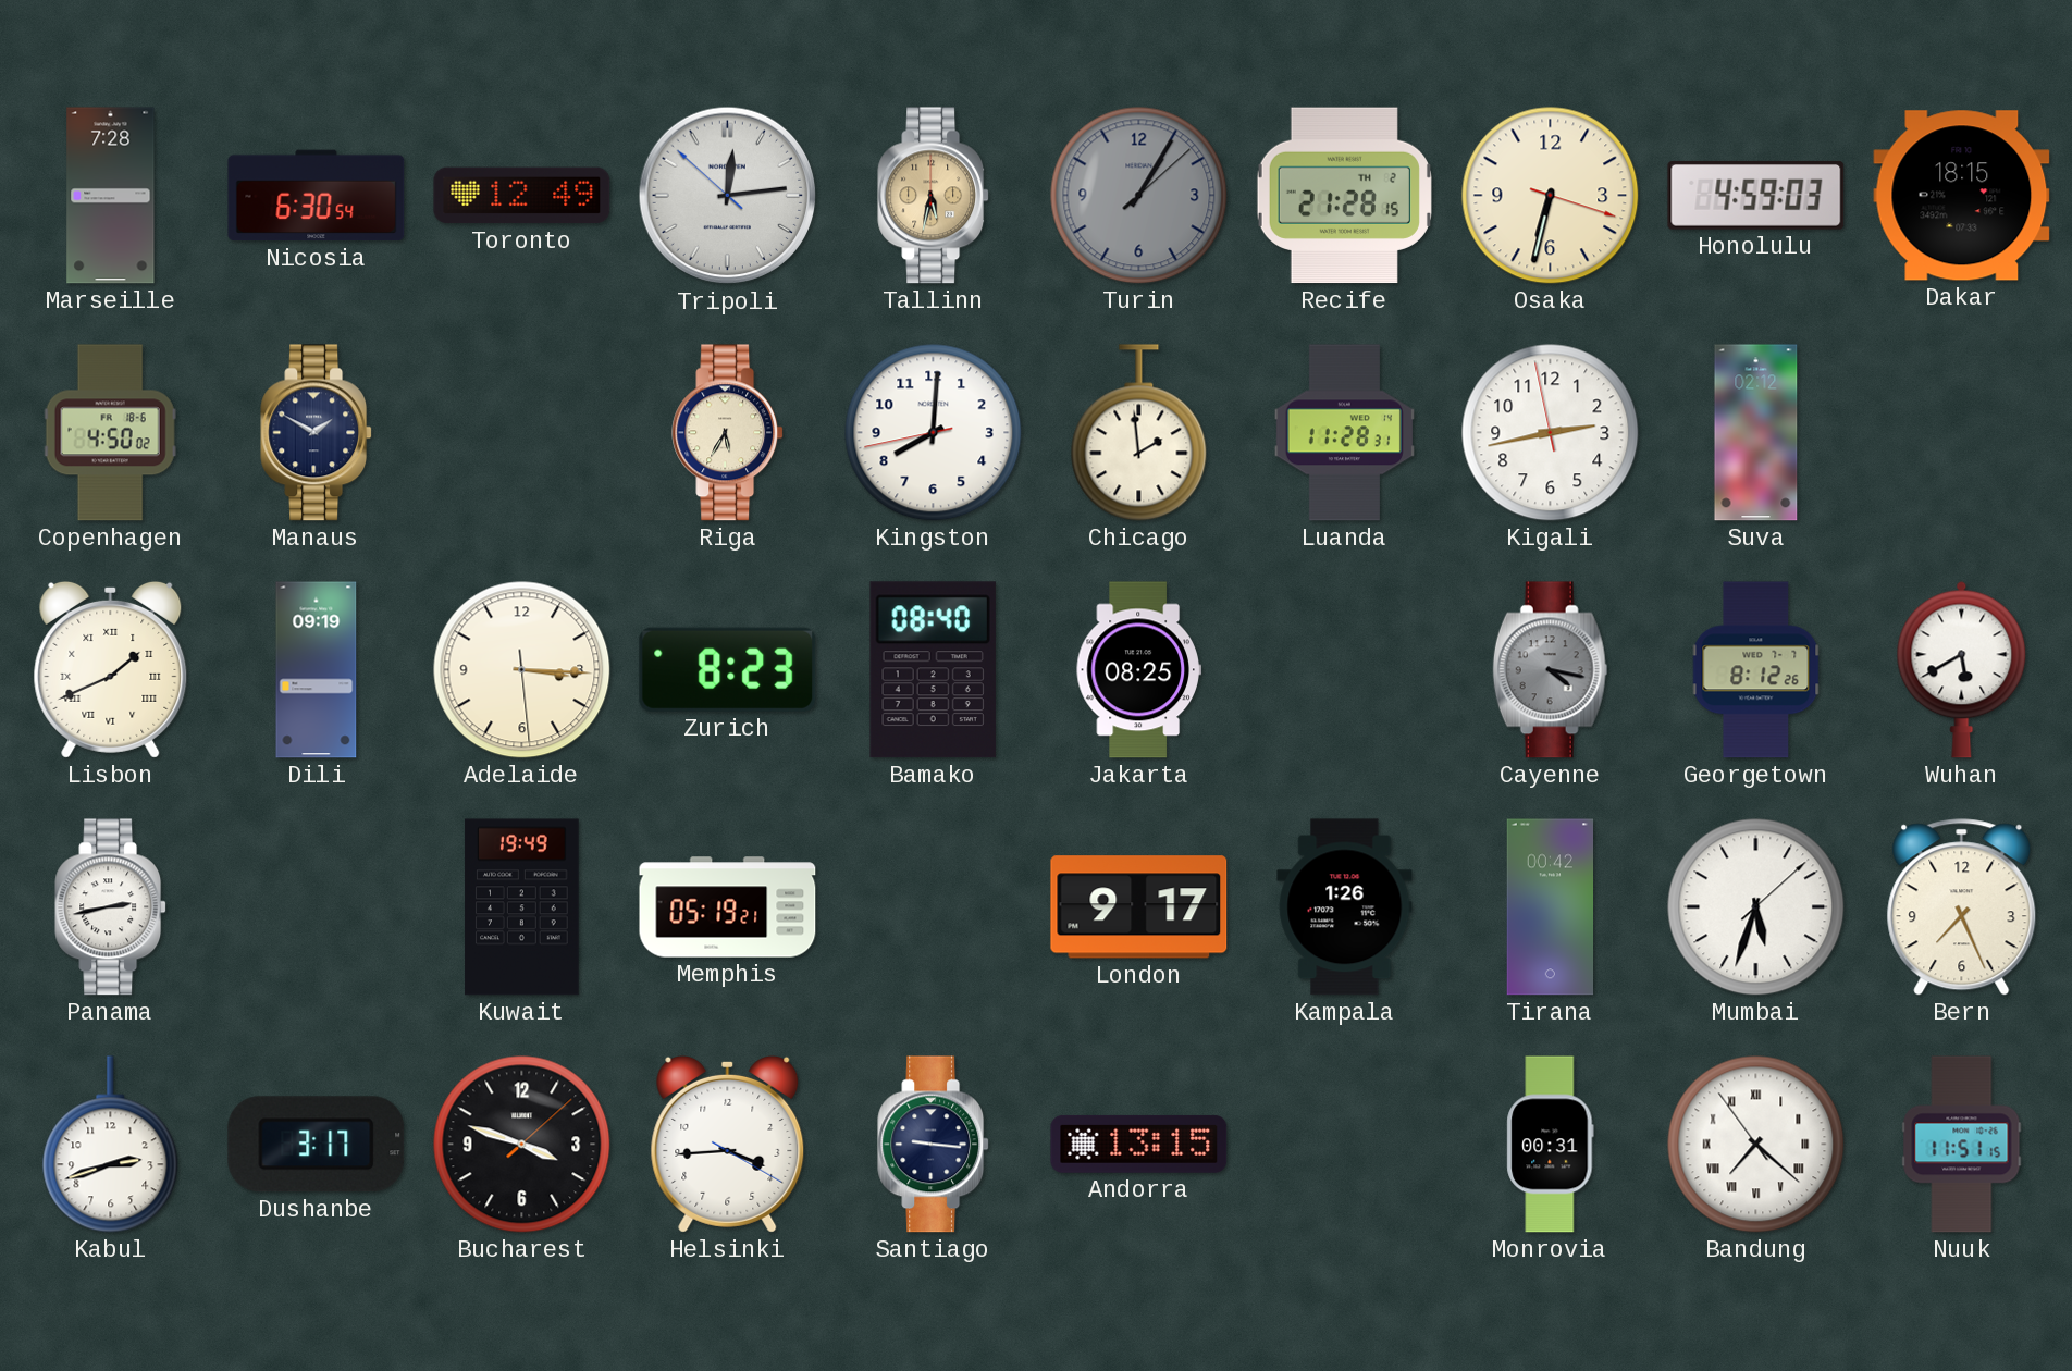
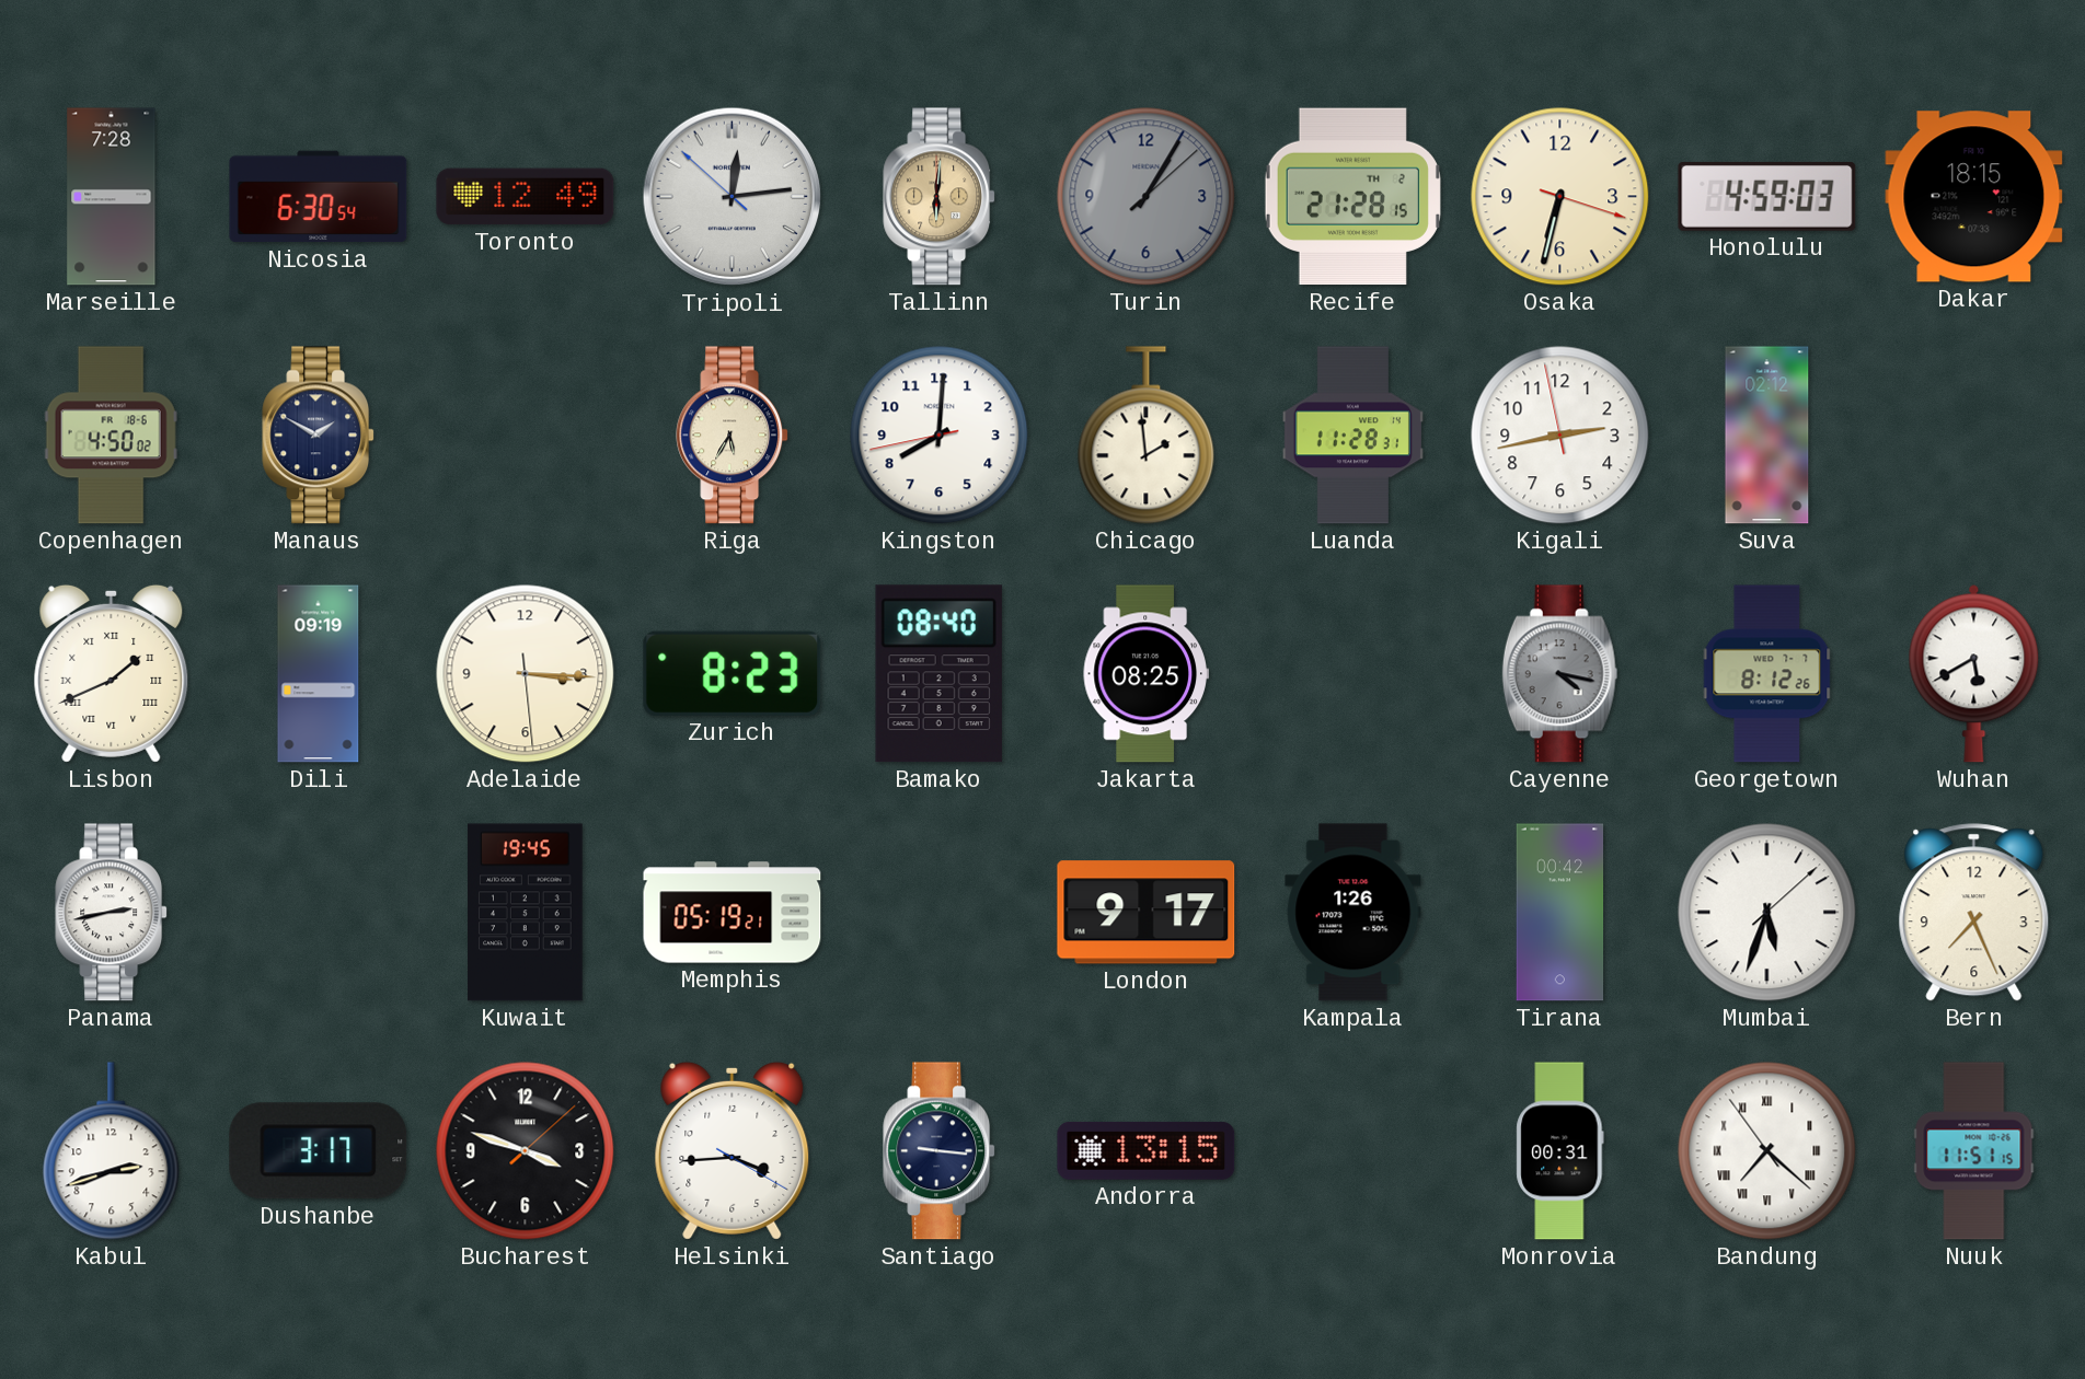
Tallinn: 5:32 -> 6:01
Kuwait: 19:49 -> 19:45
